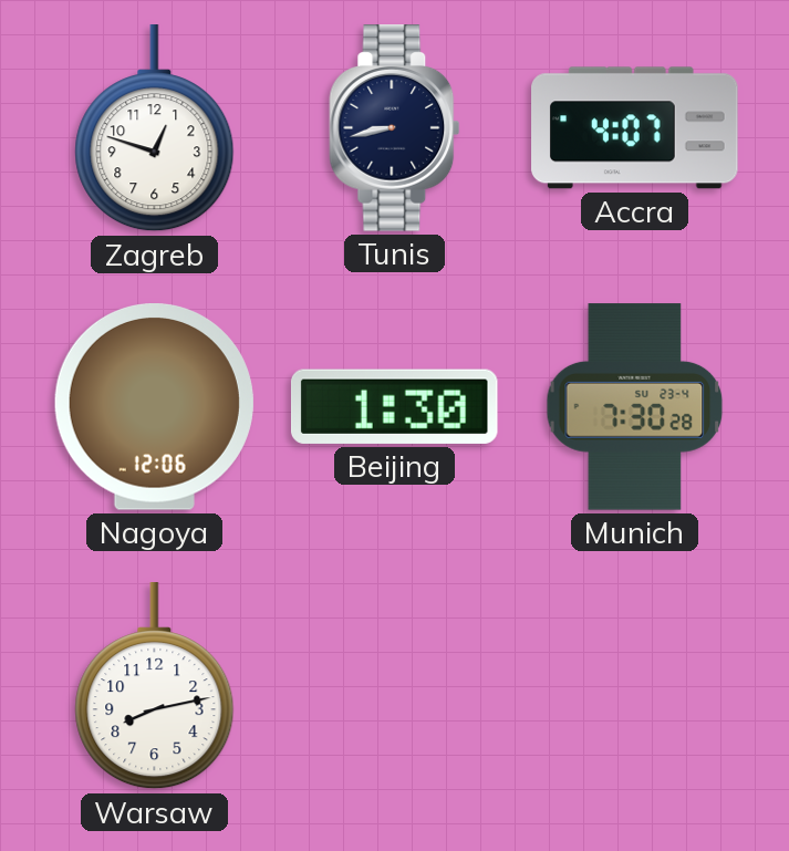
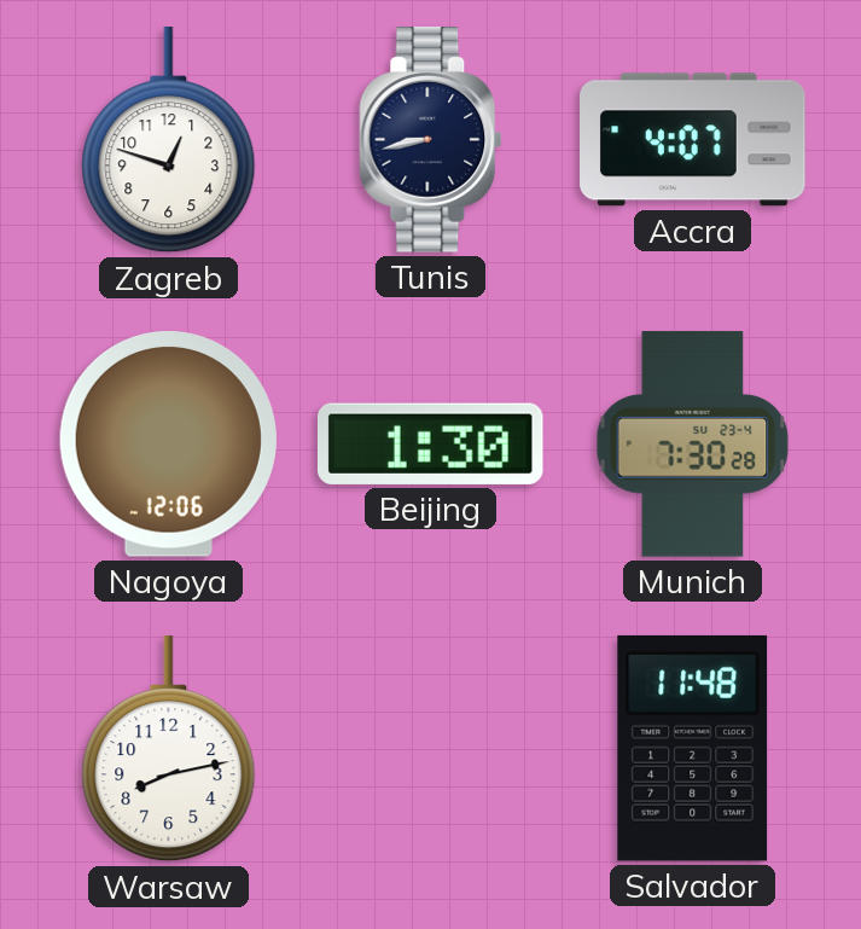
Salvador: none -> 11:48
